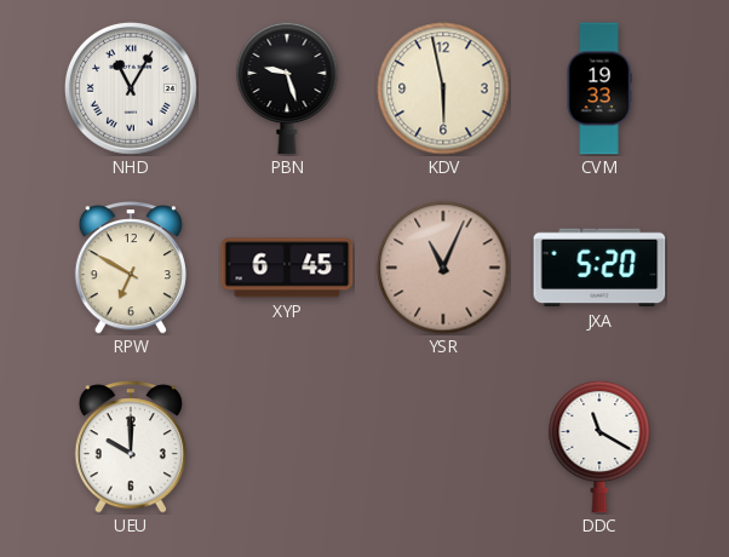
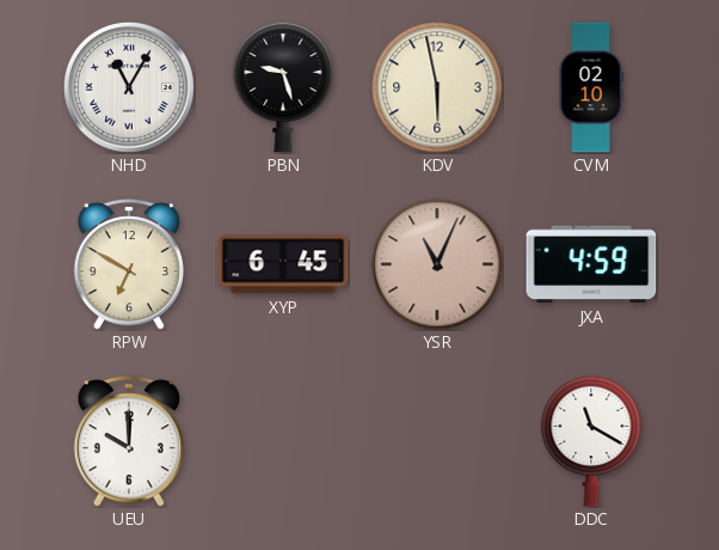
CVM: 19:33 -> 02:10
JXA: 5:20 -> 4:59
